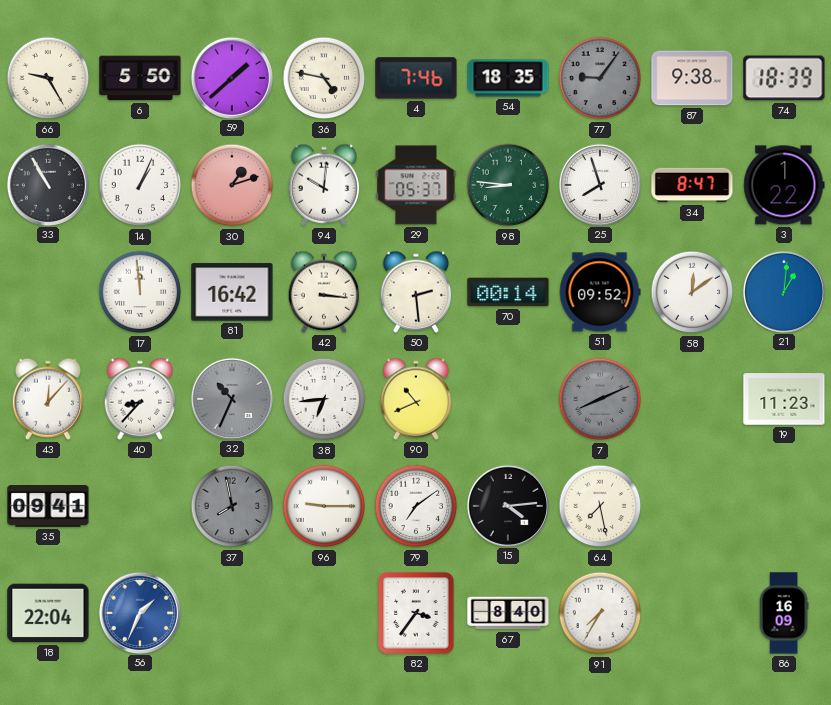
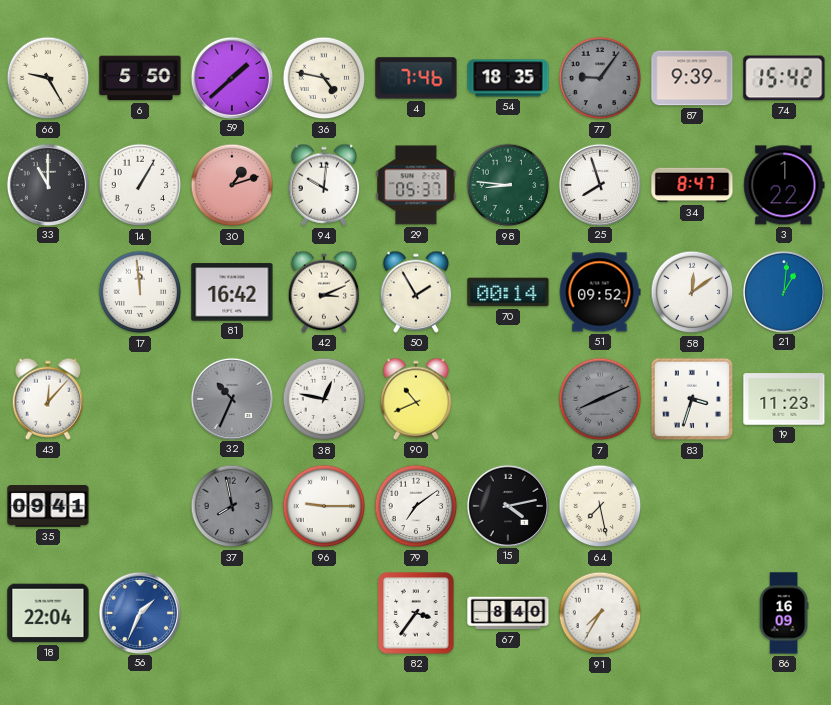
87: 9:38 -> 9:39
74: 18:39 -> 15:42
33: 10:55 -> 11:00
14: 1:04 -> 1:05
42: 3:16 -> 3:11
50: 2:29 -> 1:55
40: 8:37 -> none
38: 6:44 -> 12:47
83: none -> 3:33
15: 4:14 -> 4:13
